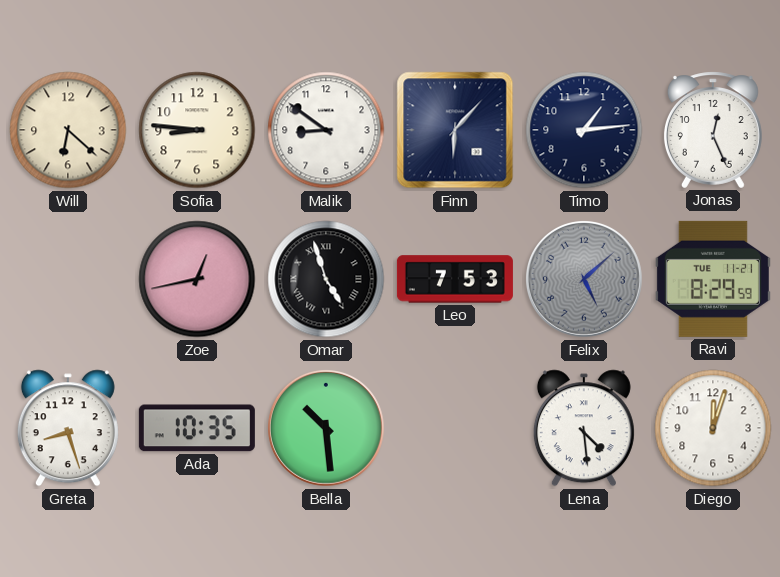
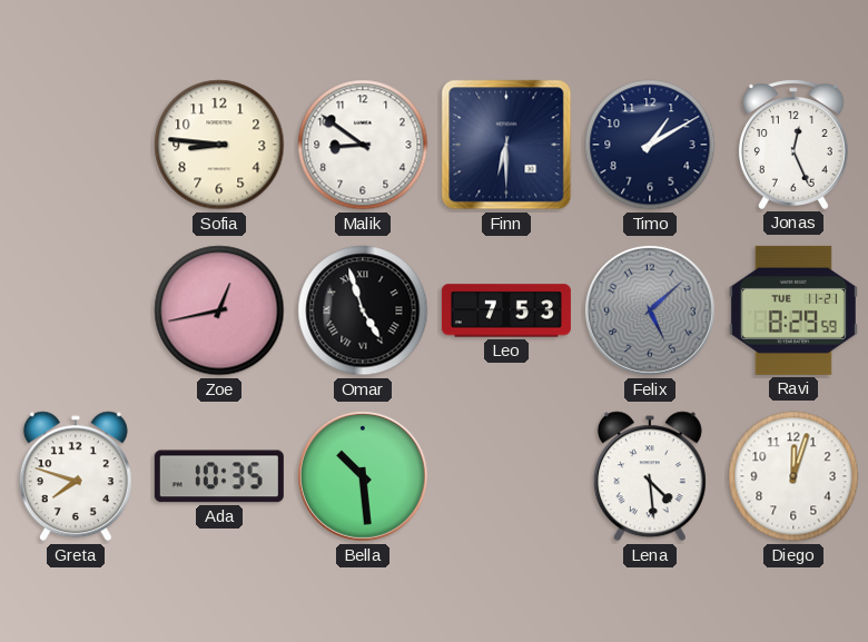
Will: 6:22 -> none
Finn: 6:07 -> 6:30
Timo: 1:14 -> 1:10
Greta: 8:27 -> 7:48
